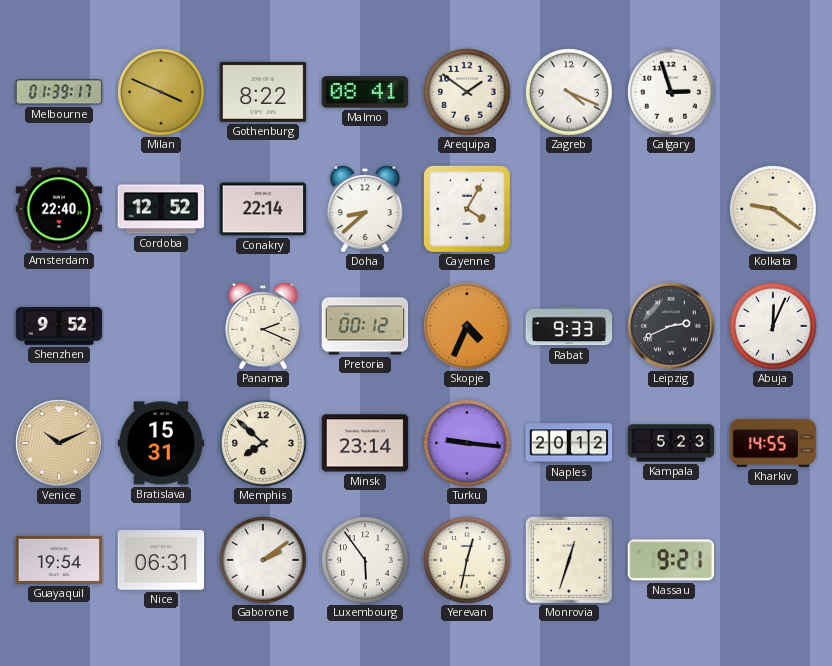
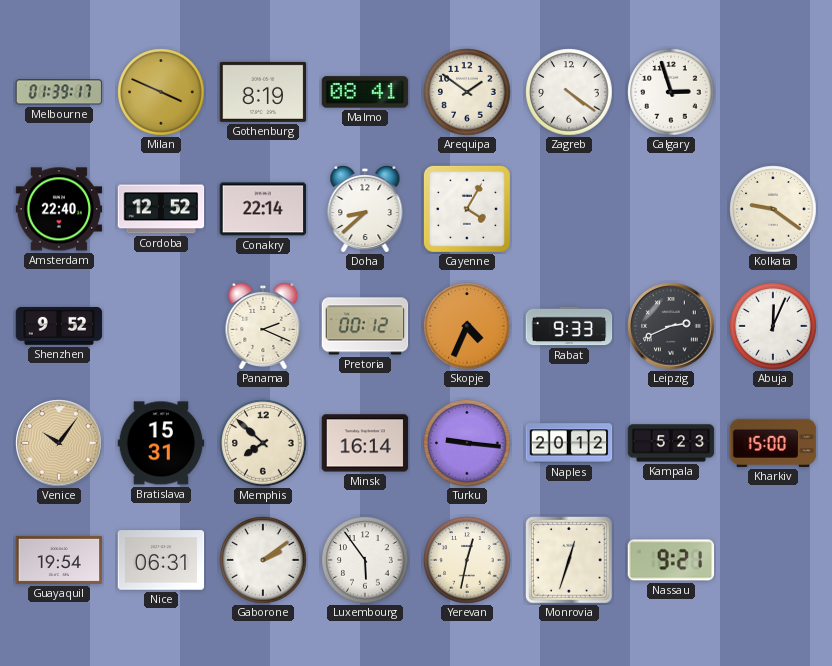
Gothenburg: 8:22 -> 8:19
Zagreb: 4:19 -> 4:21
Venice: 10:11 -> 10:06
Minsk: 23:14 -> 16:14
Kharkiv: 14:55 -> 15:00
